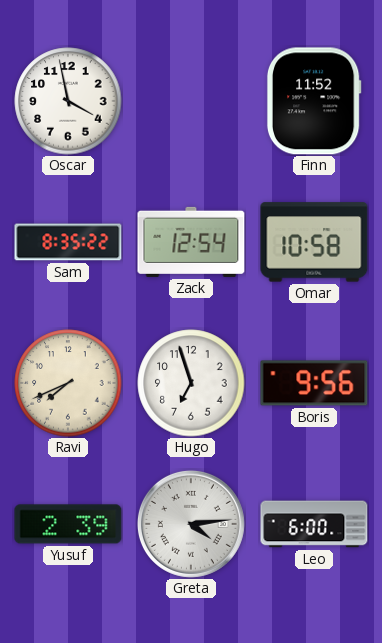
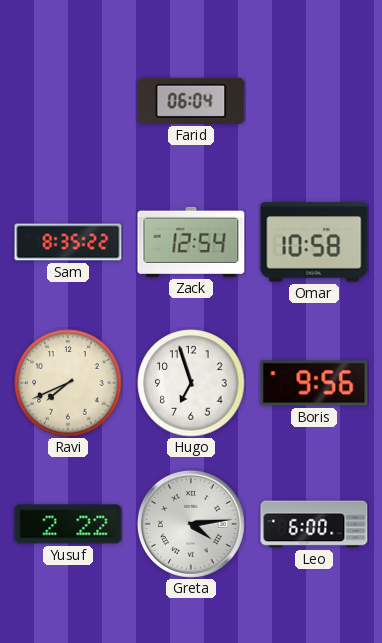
Oscar: 3:58 -> none
Farid: none -> 06:04
Finn: 11:52 -> none
Yusuf: 2:39 -> 2:22
